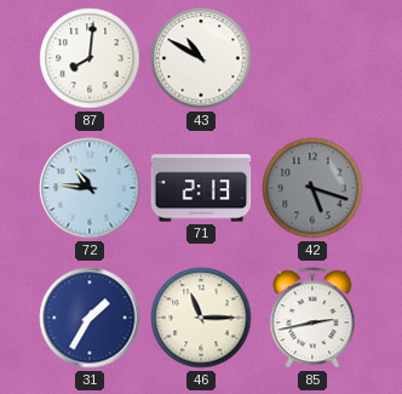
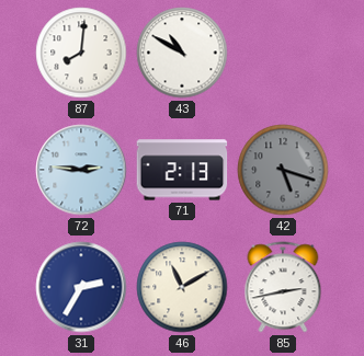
72: 10:46 -> 2:46
31: 1:35 -> 2:35
46: 11:15 -> 11:10
